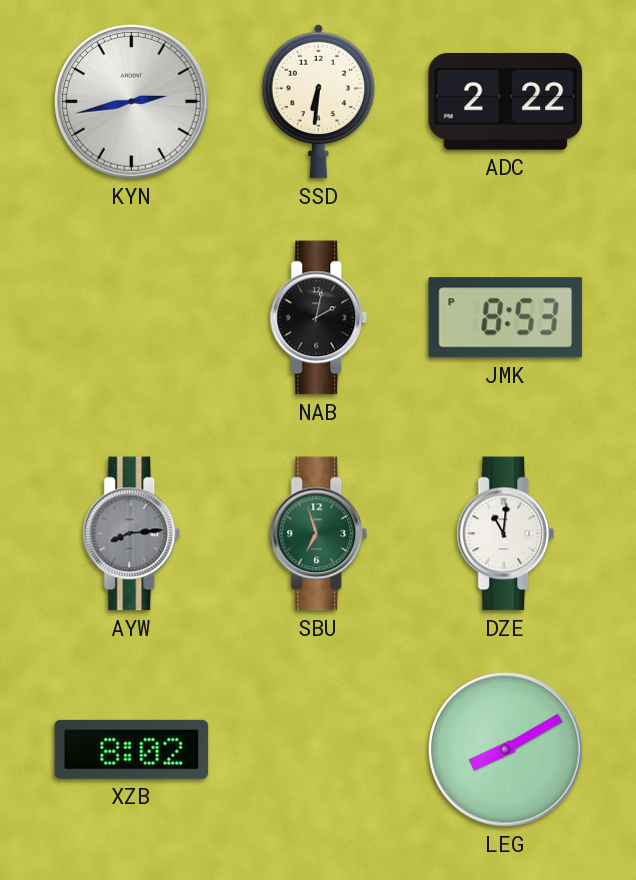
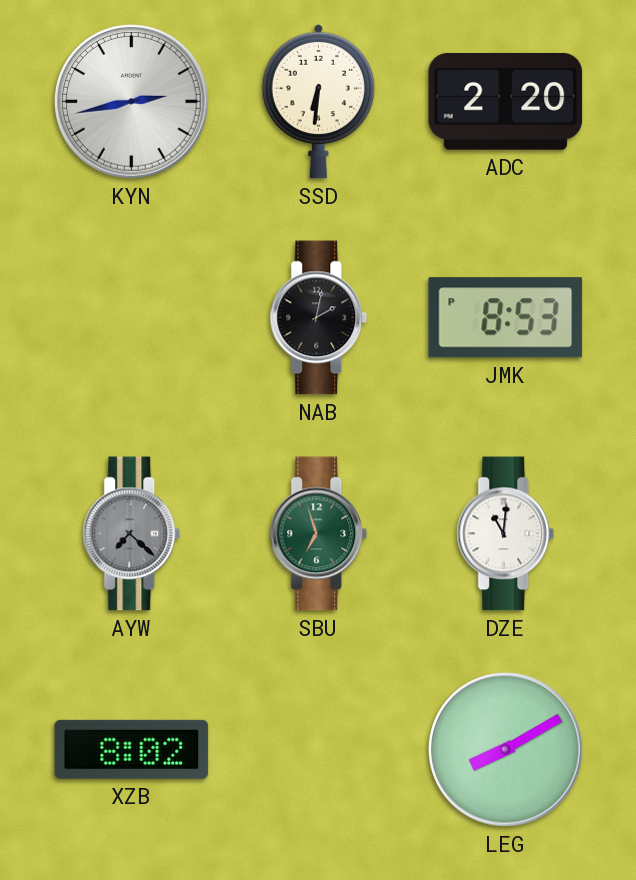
ADC: 2:22 -> 2:20
AYW: 8:14 -> 7:22
